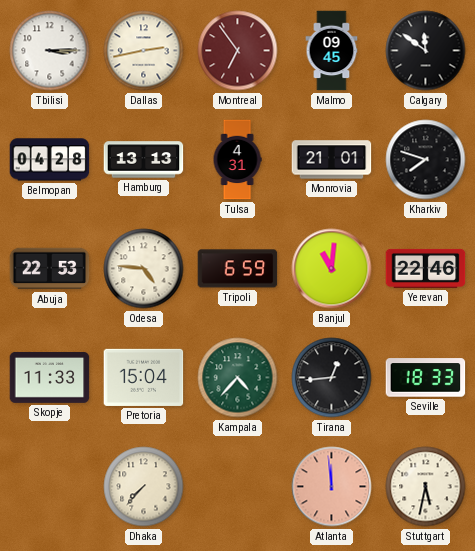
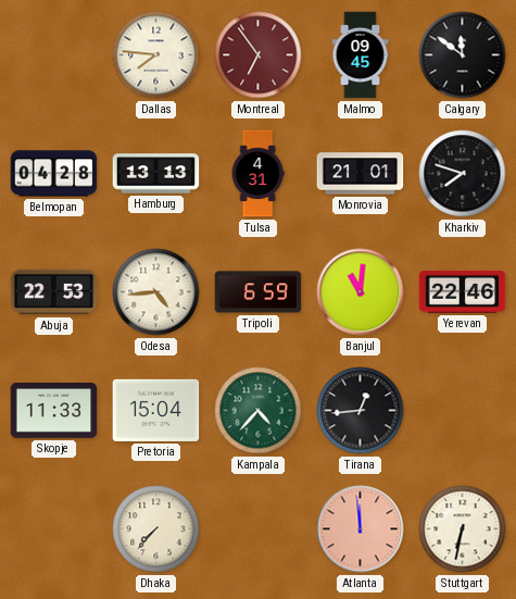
Tbilisi: 3:15 -> none
Dallas: 2:43 -> 7:46
Odesa: 4:46 -> 4:44
Seville: 18:33 -> none
Stuttgart: 5:32 -> 6:32
